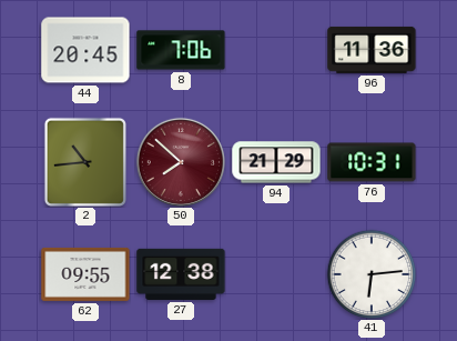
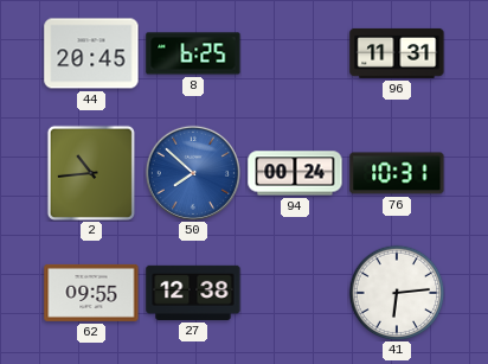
8: 7:06 -> 6:25
96: 11:36 -> 11:31
50 dial: burgundy -> blue
94: 21:29 -> 00:24
